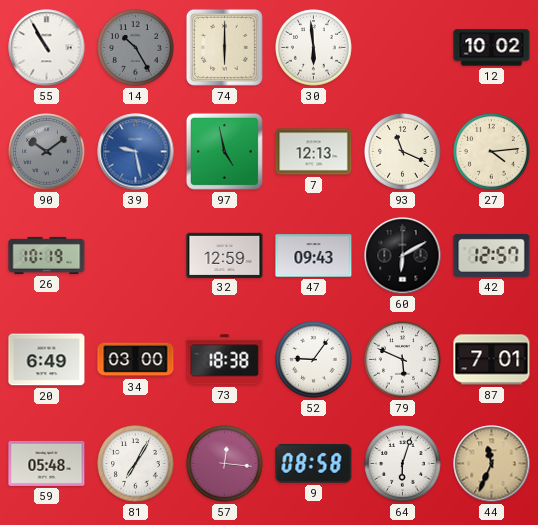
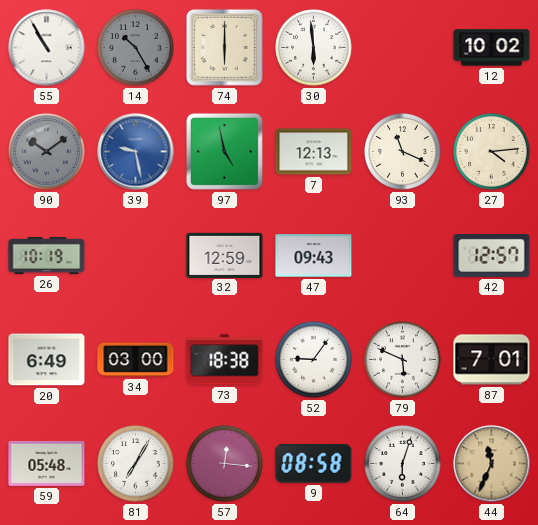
60: 6:10 -> none
